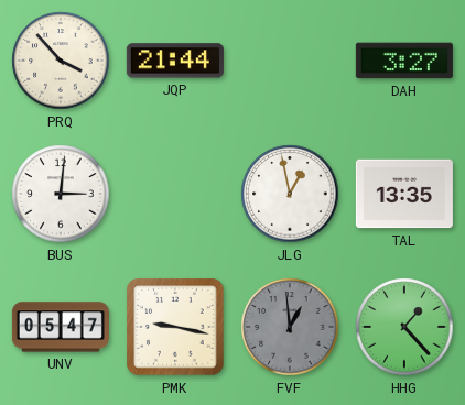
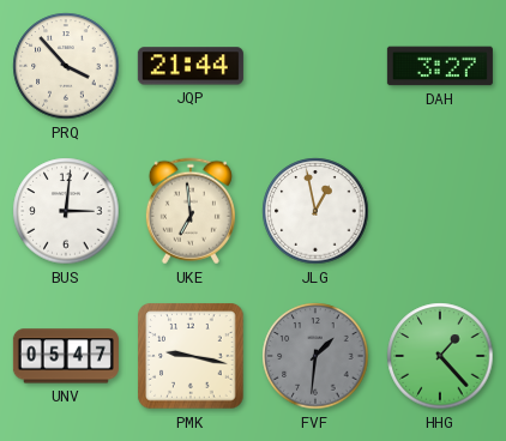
UKE: none -> 6:59
TAL: 13:35 -> none
FVF: 12:59 -> 1:31
